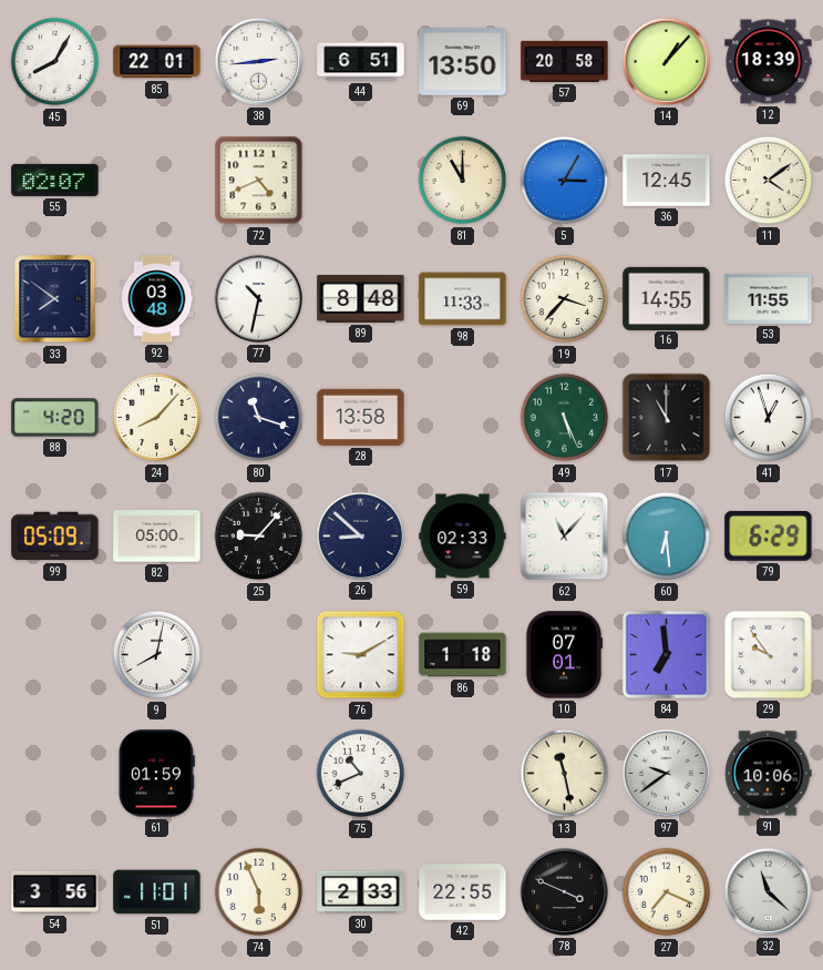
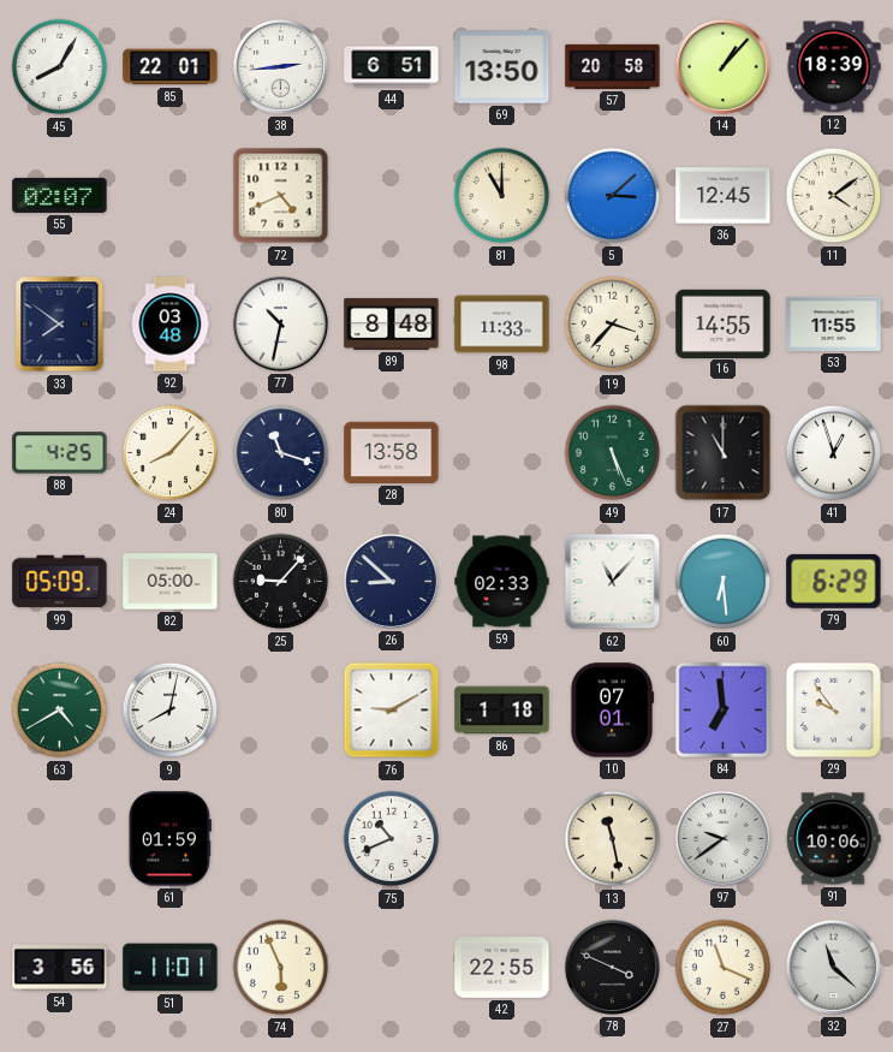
5: 3:05 -> 3:08
88: 4:20 -> 4:25
63: none -> 4:40
30: 2:33 -> none
27: 7:19 -> 11:19
